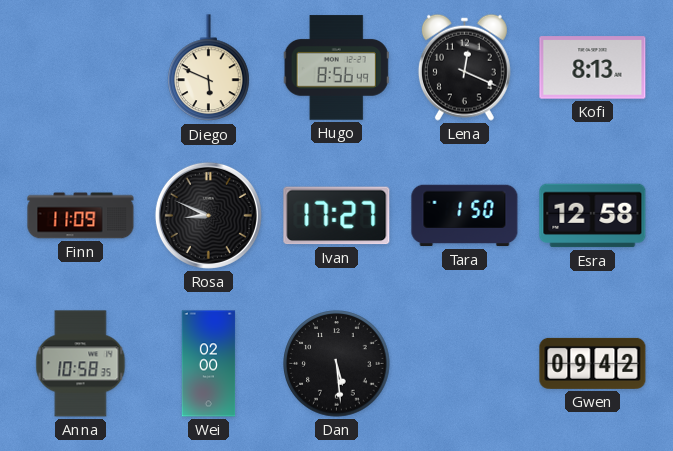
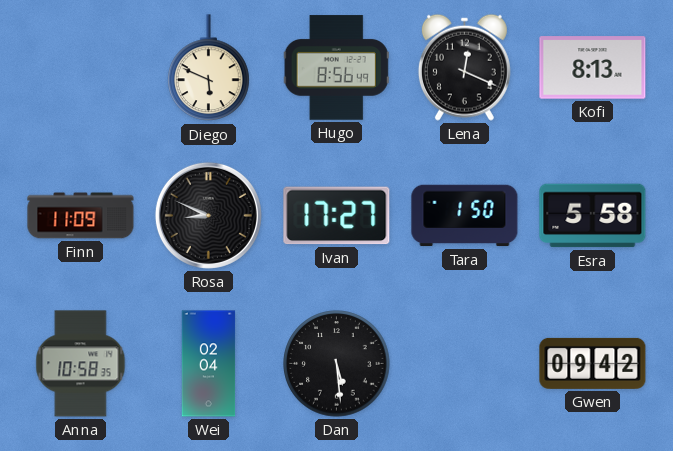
Esra: 12:58 -> 5:58
Wei: 02:00 -> 02:04
